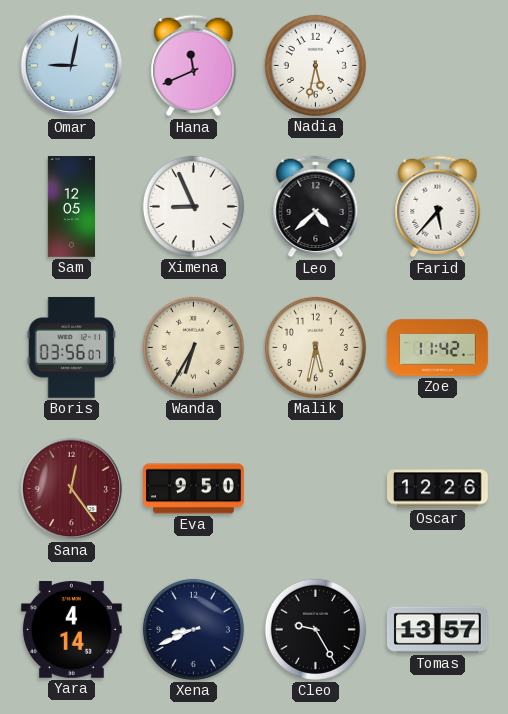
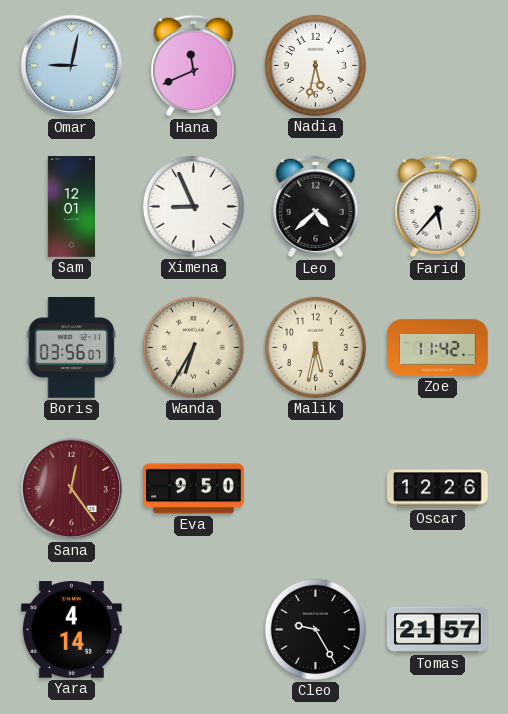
Sam: 12:05 -> 12:01
Xena: 8:41 -> none
Tomas: 13:57 -> 21:57
